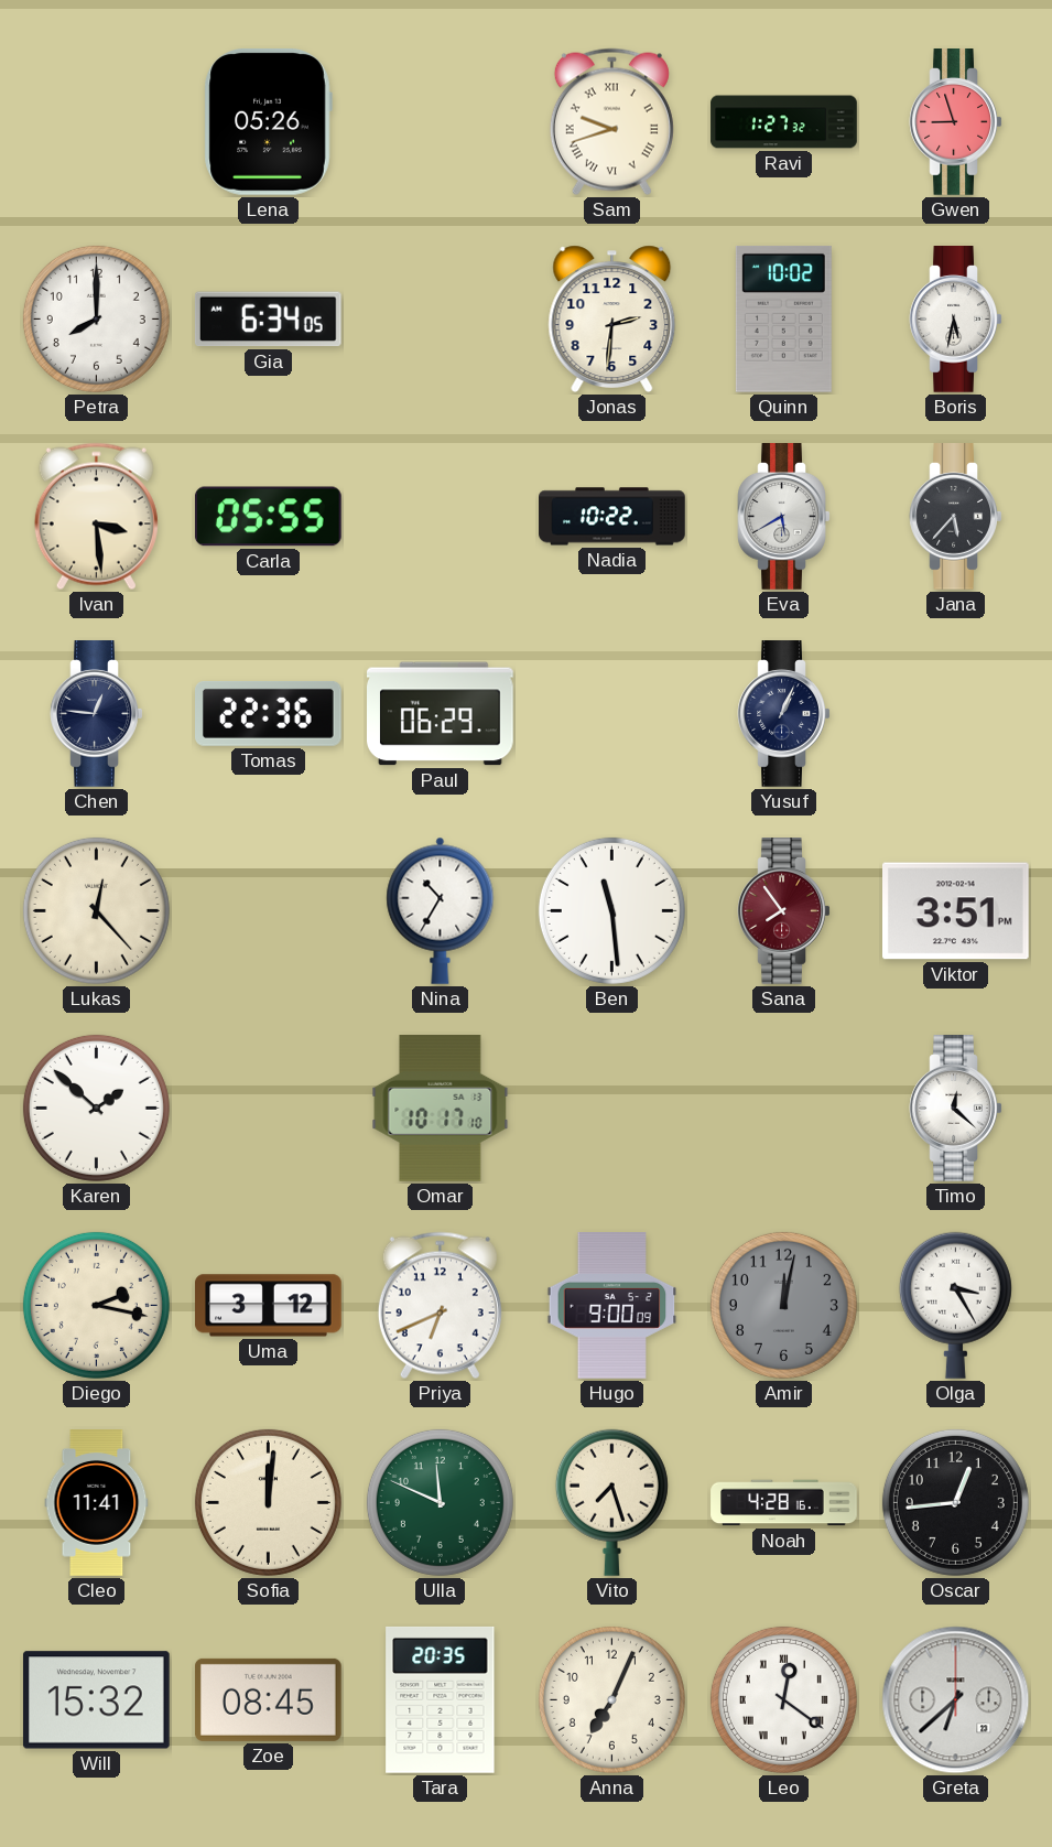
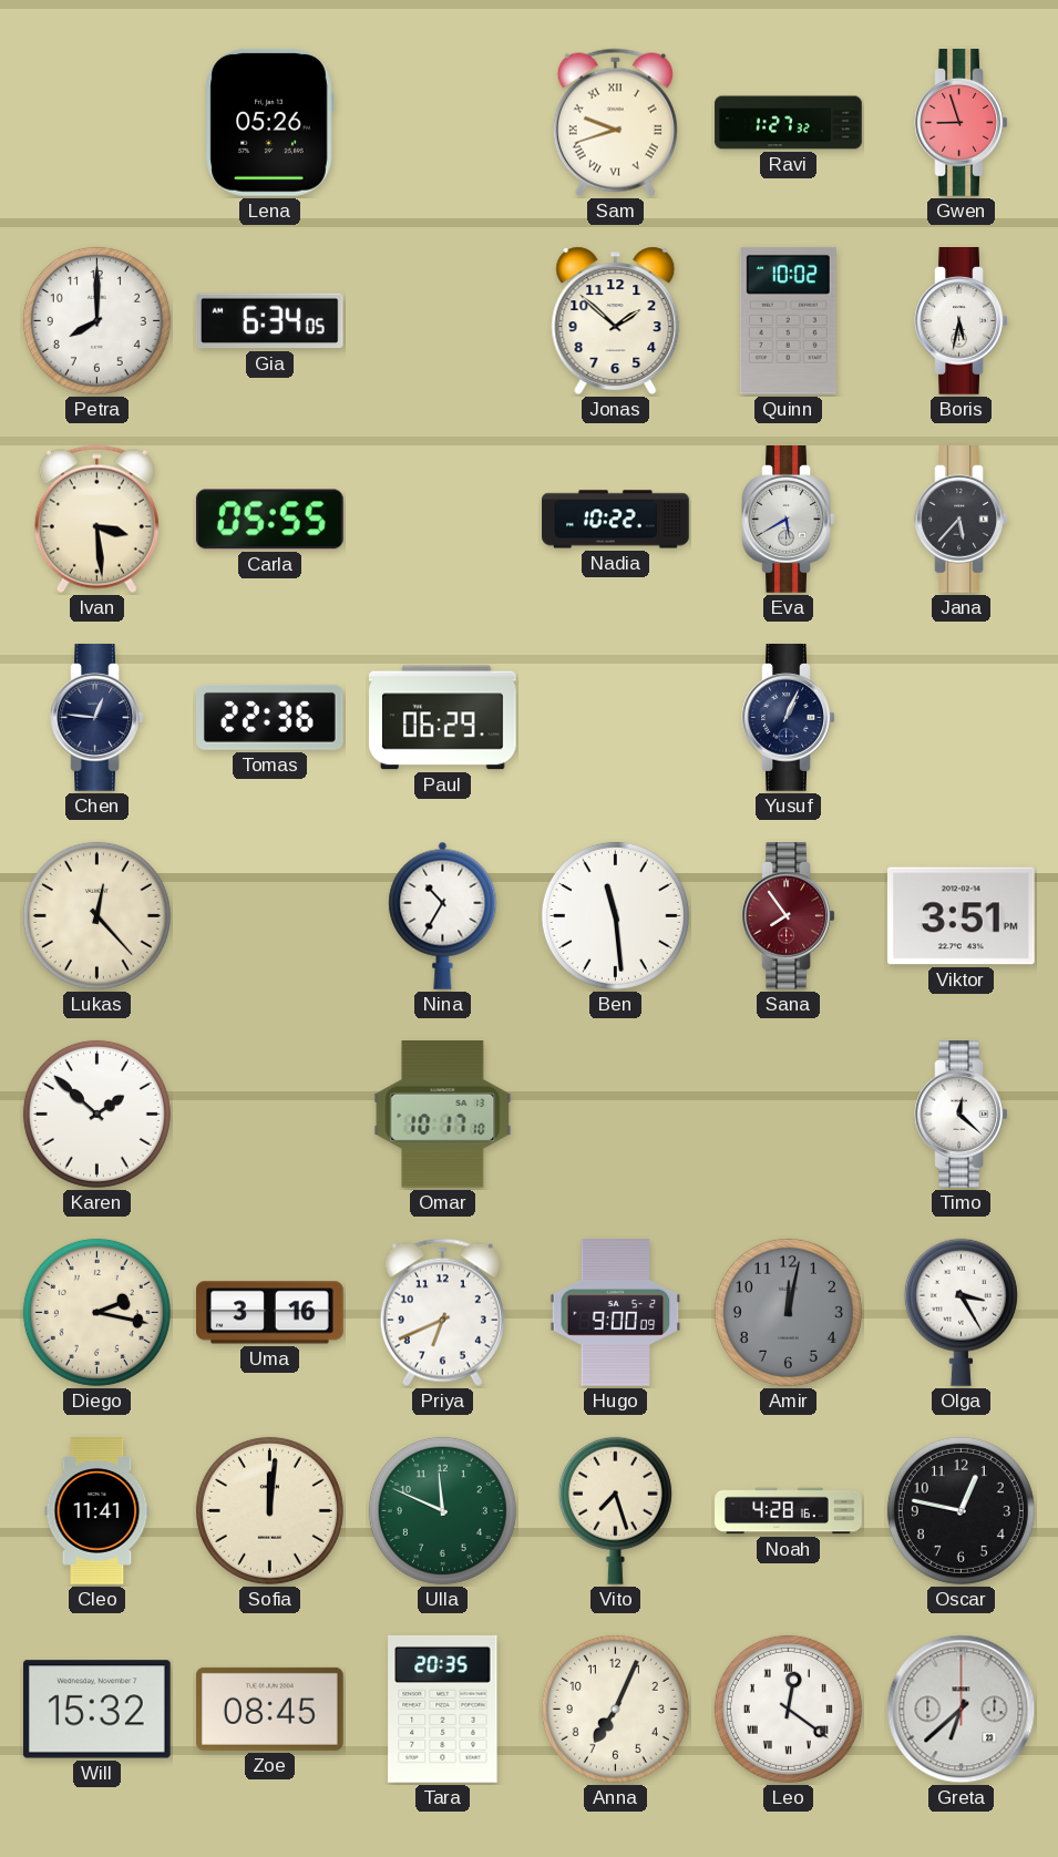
Jonas: 2:31 -> 1:52
Uma: 3:12 -> 3:16
Oscar: 12:44 -> 12:47
